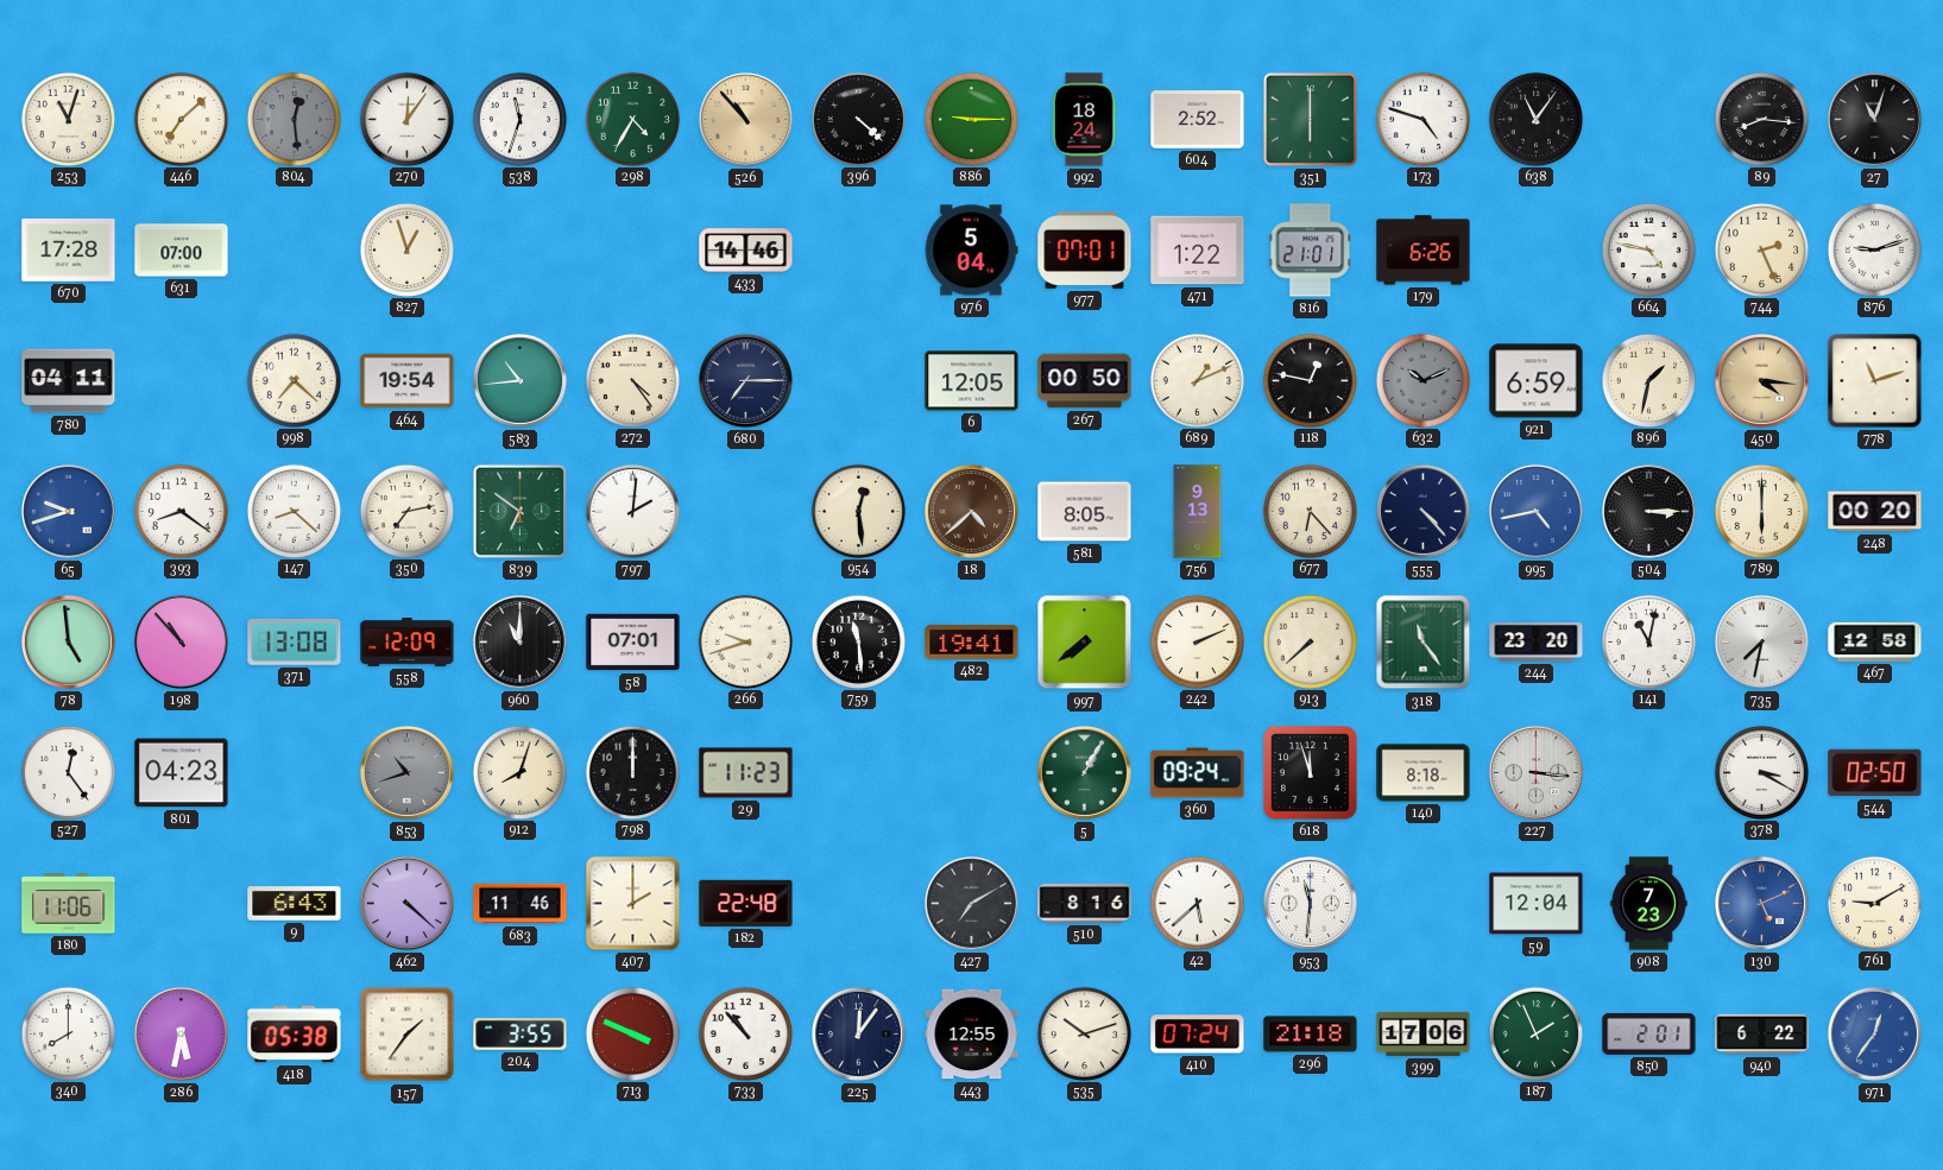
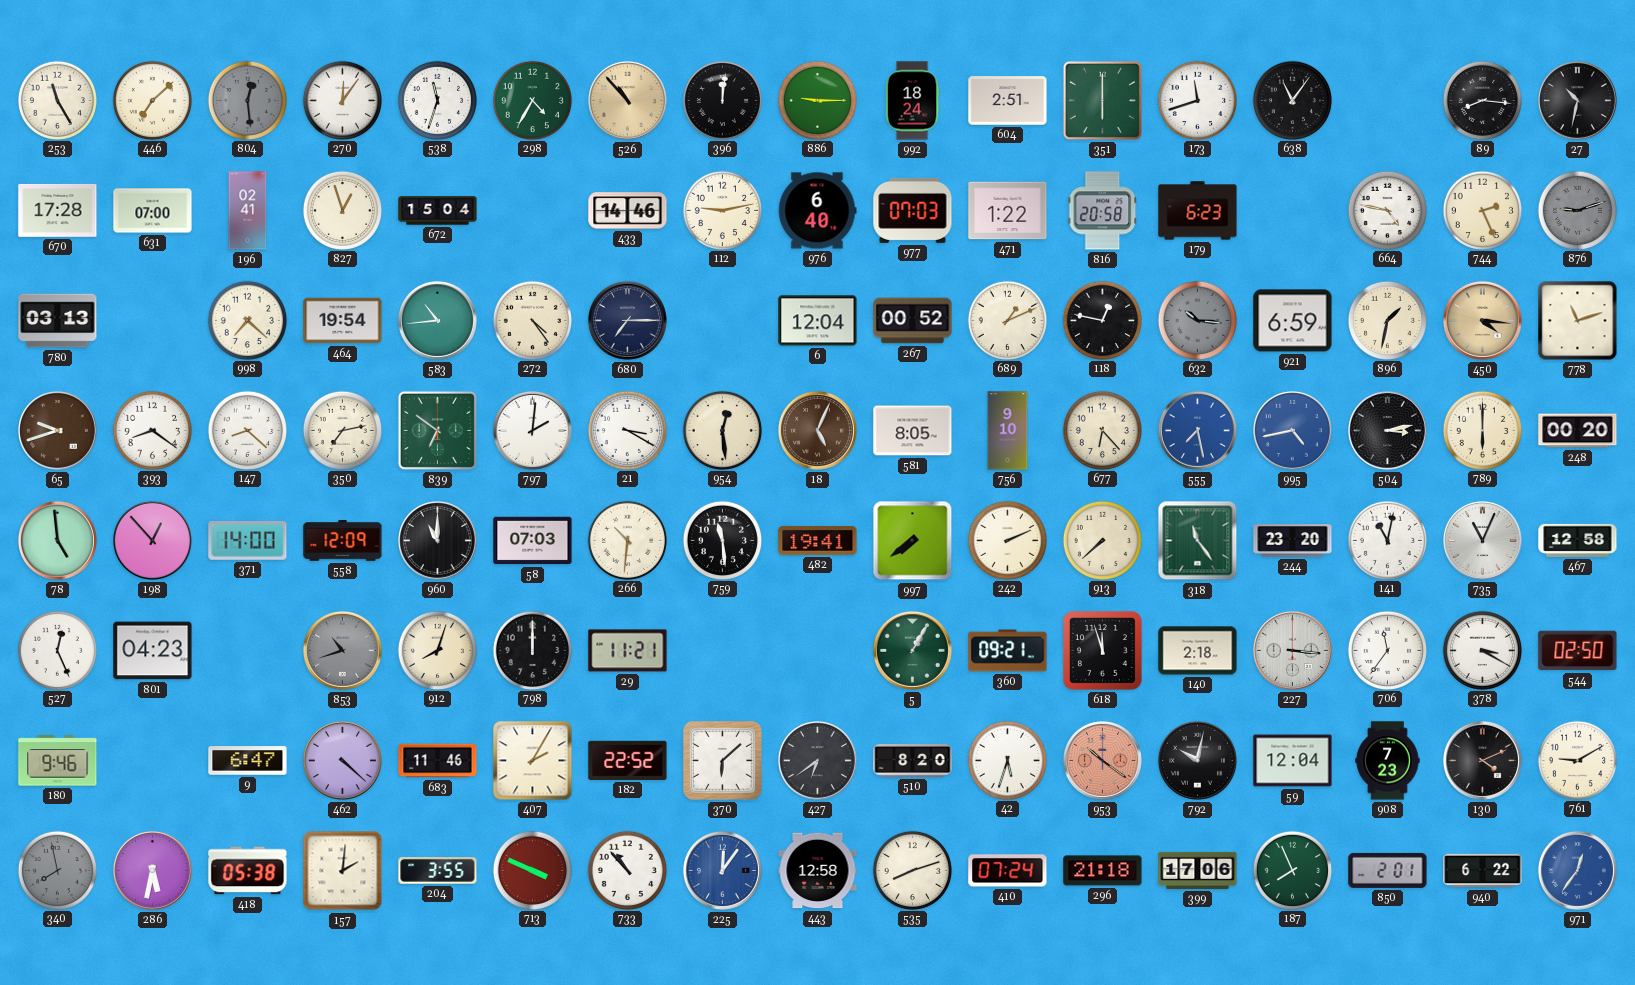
253: 11:03 -> 11:25
396: 4:22 -> 12:01
604: 2:52 -> 2:51
173: 4:48 -> 11:42
27: 11:03 -> 10:32
196: none -> 02:41
672: none -> 15:04
112: none -> 9:13
976: 5:04 -> 6:40
977: 07:01 -> 07:03
816: 21:01 -> 20:58
179: 6:26 -> 6:23
876 dial: white -> grey
780: 04:11 -> 03:13
6: 12:05 -> 12:04
267: 00:50 -> 00:52
632: 10:11 -> 10:16
65 dial: blue -> brown
21: none -> 3:20
18: 4:38 -> 5:04
756: 9:13 -> 9:10
555: 4:23 -> 7:28
555 dial: navy -> blue
504: 3:15 -> 3:13
198: 10:53 -> 12:53
371: 13:08 -> 14:00
58: 07:01 -> 07:03
266: 9:42 -> 10:31
735: 7:32 -> 11:04
527: 12:24 -> 12:26
29: 11:23 -> 11:21
360: 09:24 -> 09:21
140: 8:18 -> 2:18
706: none -> 11:36
180: 11:06 -> 9:46
9: 6:43 -> 6:47
407: 2:00 -> 2:05
182: 22:48 -> 22:52
370: none -> 6:08
427: 7:10 -> 6:39
510: 8:16 -> 8:20
42: 5:38 -> 5:33
953: 11:31 -> 10:21
953 dial: white -> salmon
792: none -> 10:02
130: 5:11 -> 4:11
130 dial: blue -> black
340: 8:00 -> 7:58
340 dial: white -> grey
157: 1:36 -> 2:01
225 dial: navy -> blue
443: 12:55 -> 12:58
535: 10:12 -> 8:12
187: 1:56 -> 7:56
